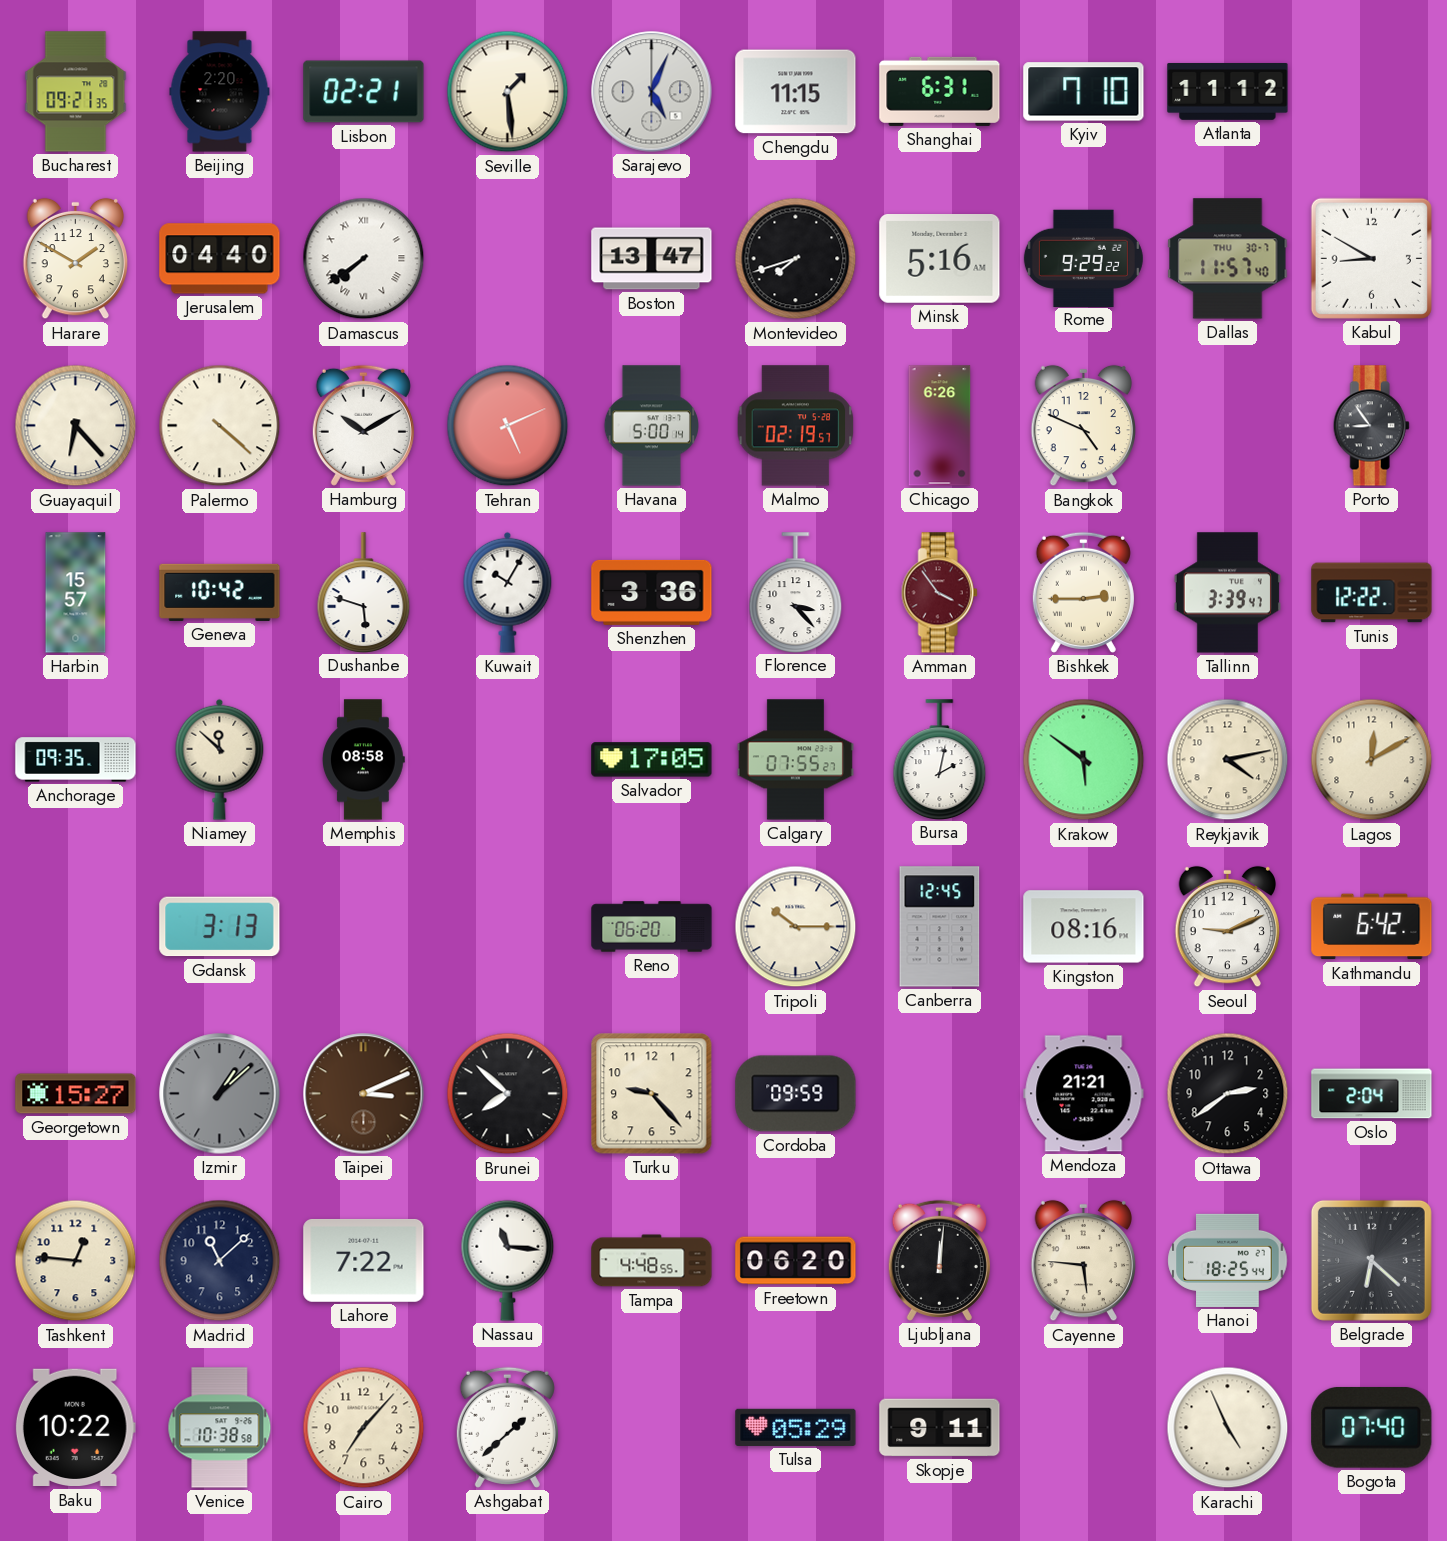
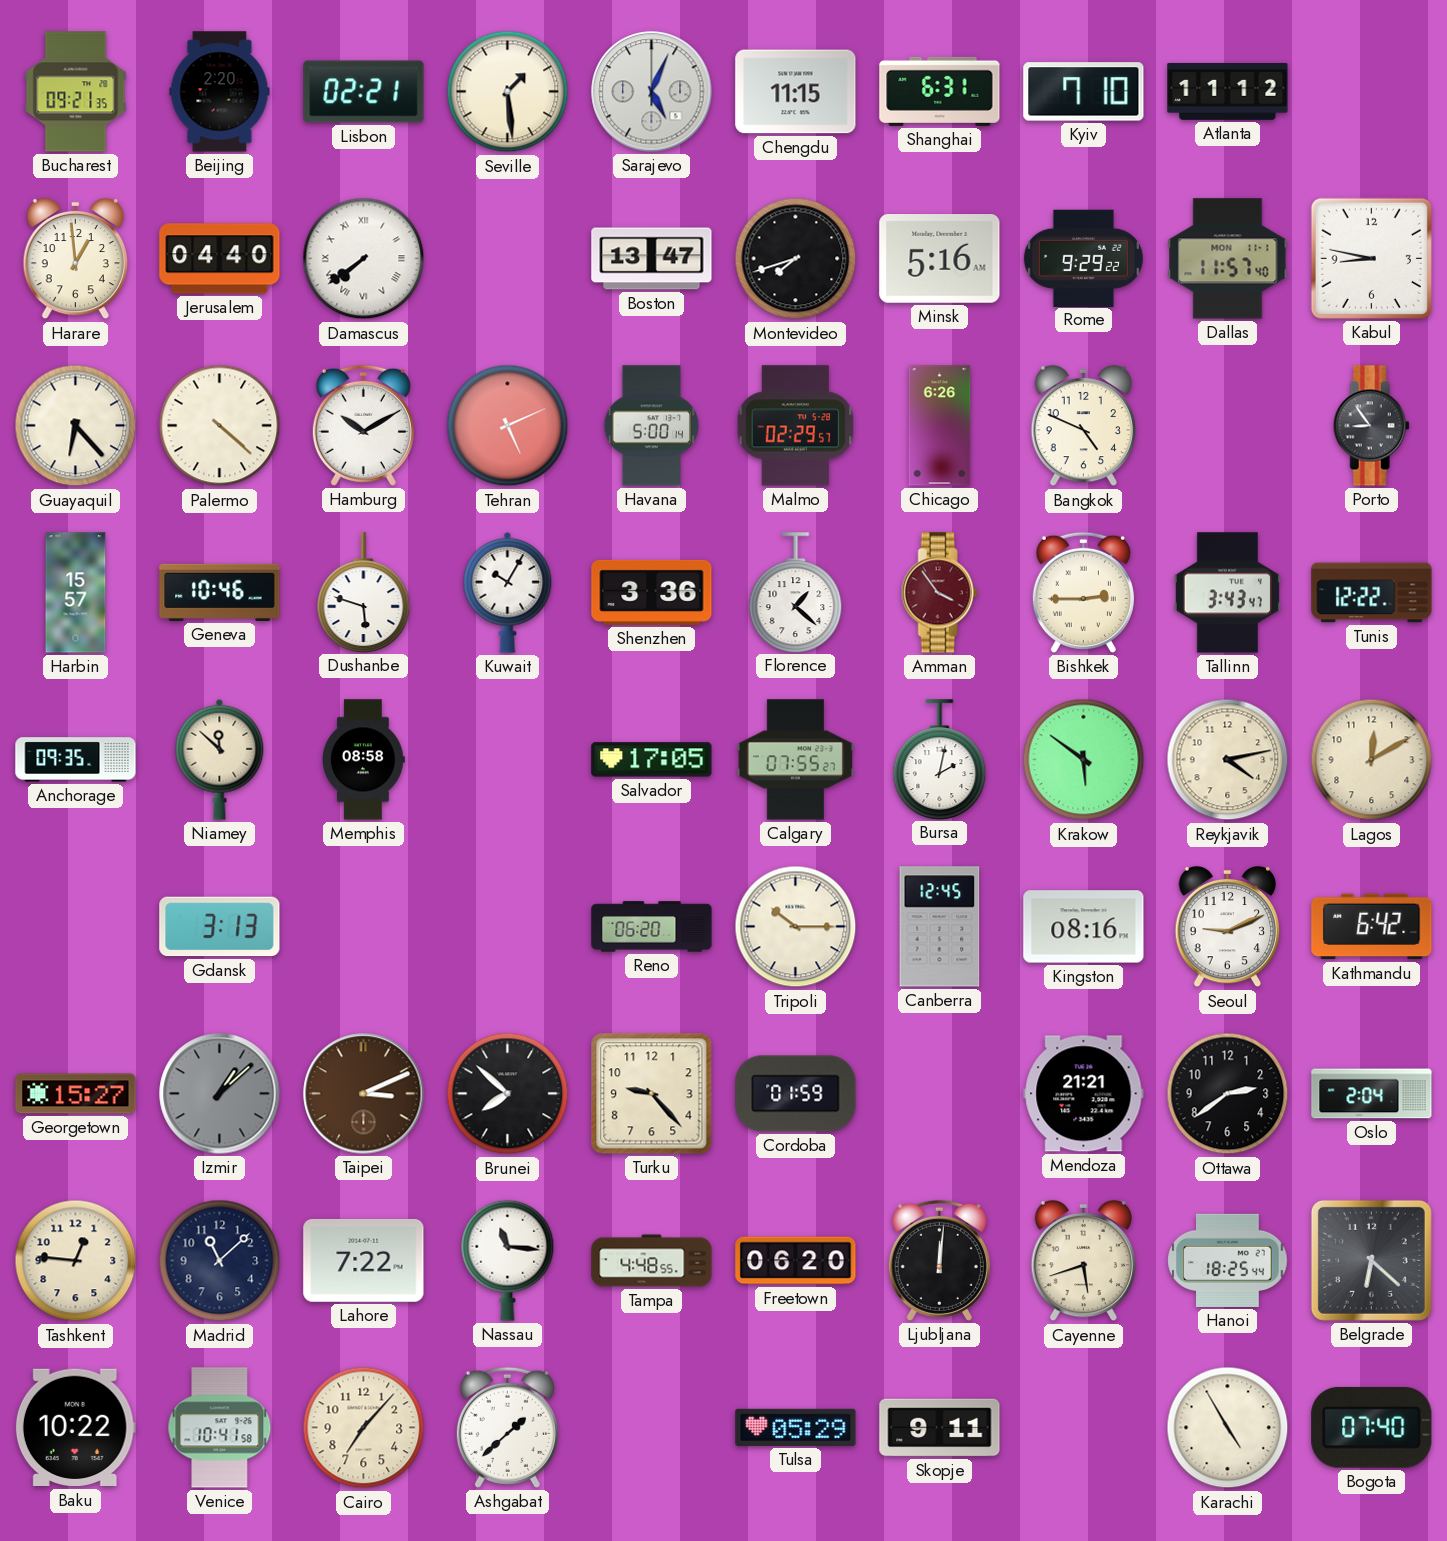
Harare: 1:50 -> 12:59
Dallas date: THU 30-7 -> MON 11-1
Kabul: 8:50 -> 8:47
Malmo: 02:19 -> 02:29
Geneva: 10:42 -> 10:46
Florence: 3:23 -> 1:22
Tallinn: 3:39 -> 3:43
Cordoba: 09:59 -> 01:59
Cayenne: 5:46 -> 5:42
Venice: 10:38 -> 10:41
Karachi: 4:56 -> 4:55
